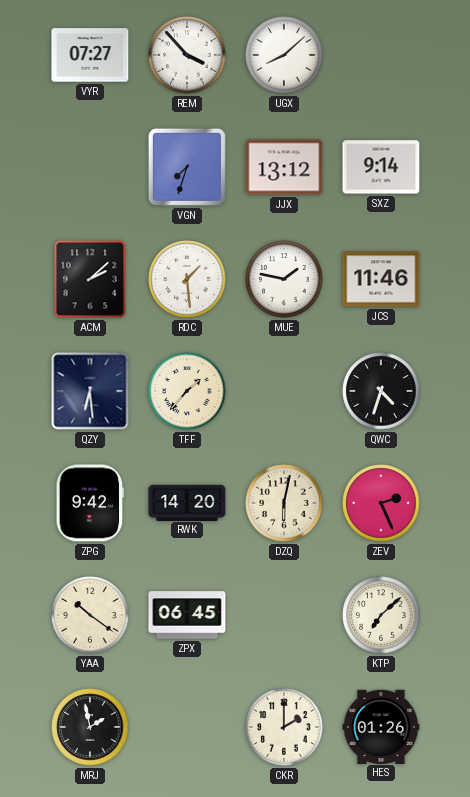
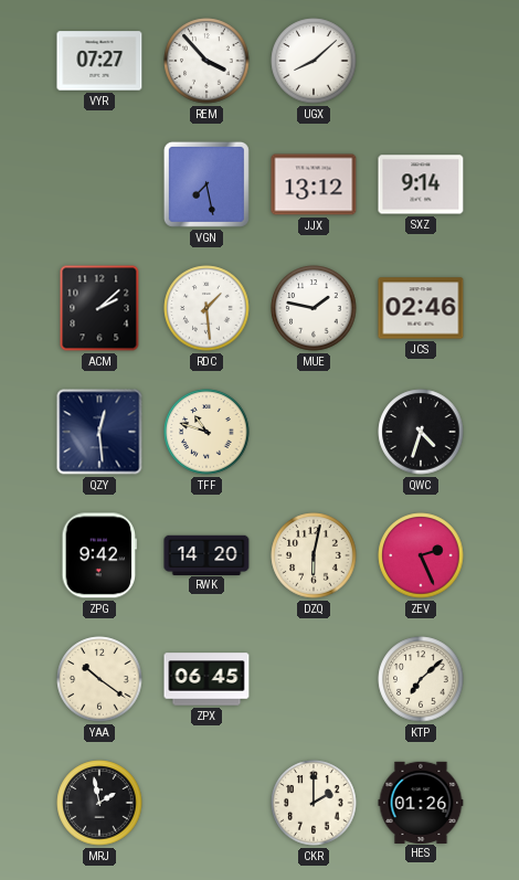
VGN: 7:33 -> 7:28
JCS: 11:46 -> 02:46
QZY: 6:29 -> 12:29
TFF: 1:37 -> 10:48
